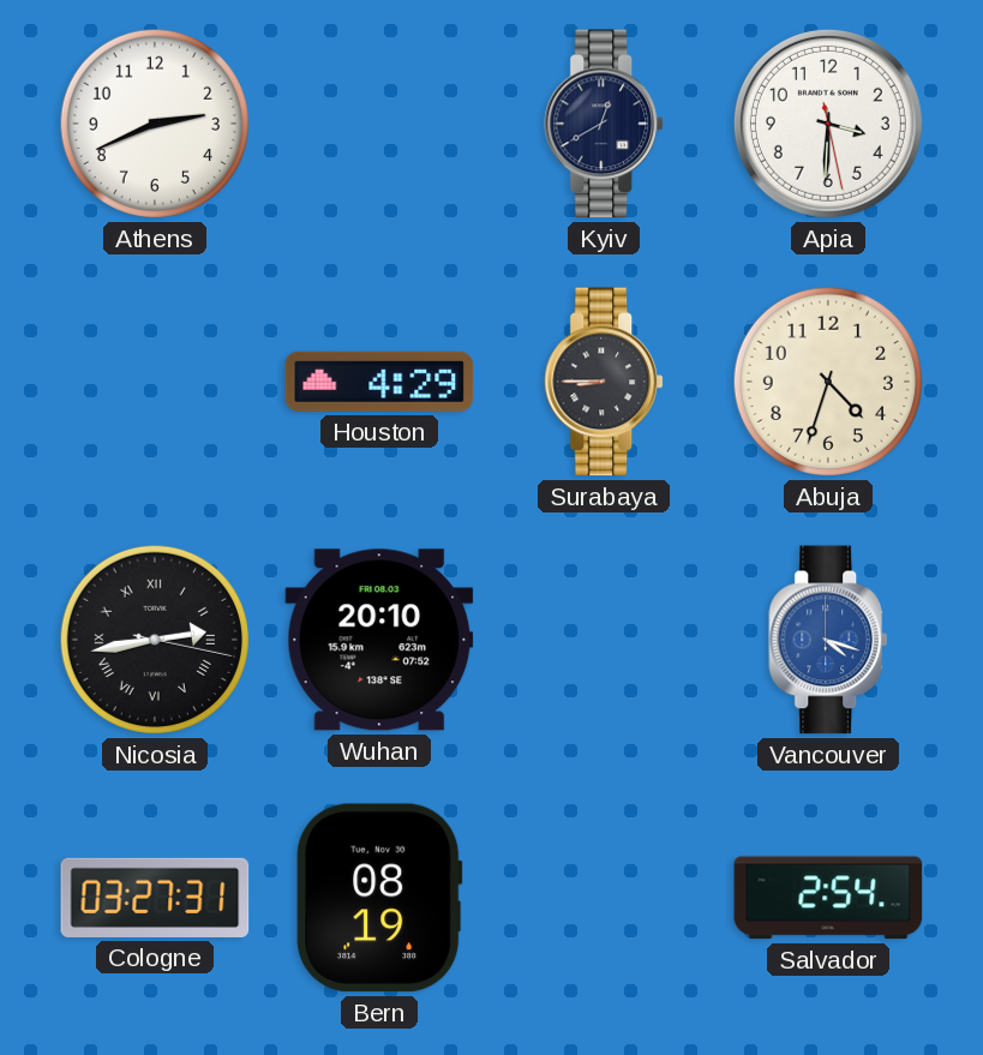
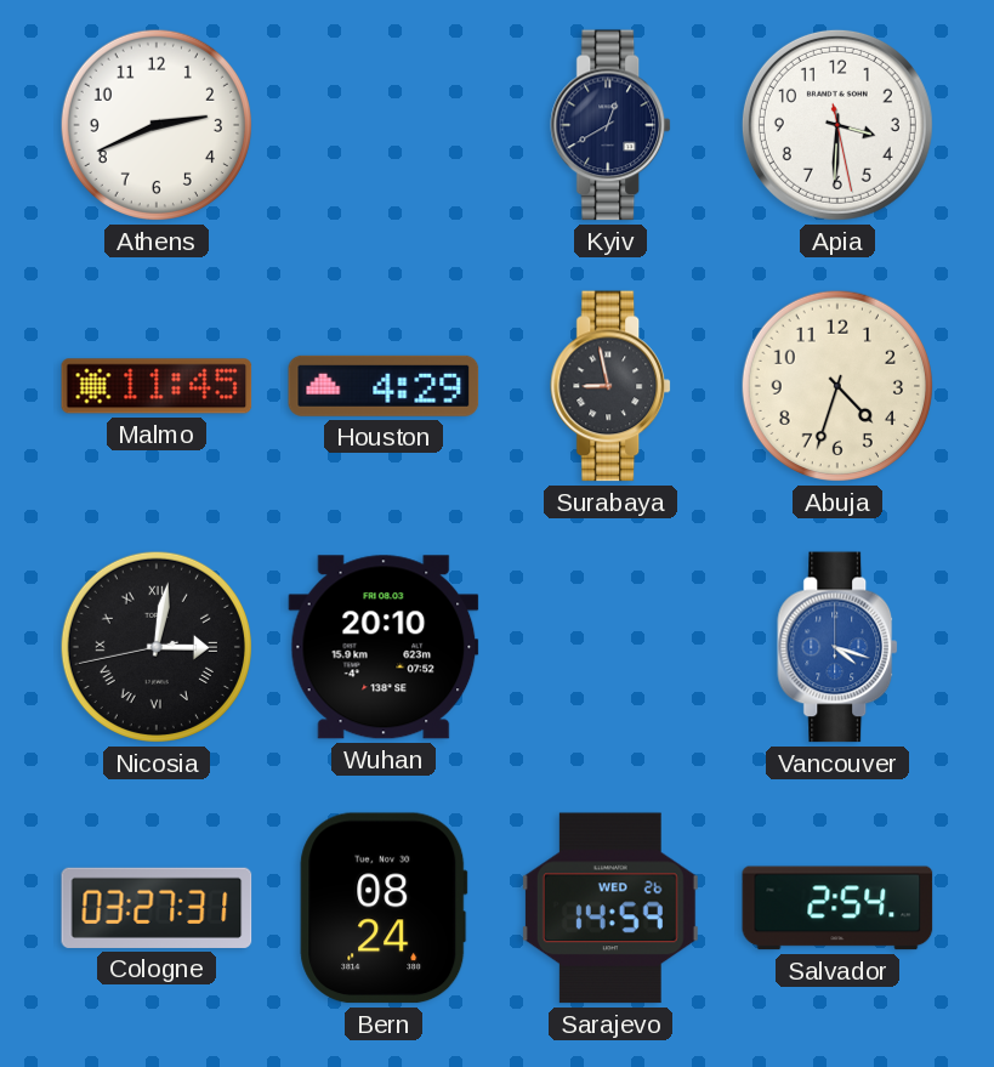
Malmo: none -> 11:45
Surabaya: 8:45 -> 8:58
Nicosia: 2:43 -> 3:01
Bern: 08:19 -> 08:24
Sarajevo: none -> 14:59
